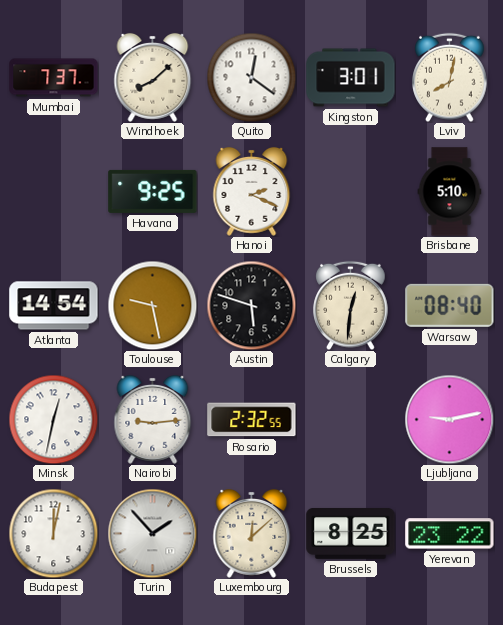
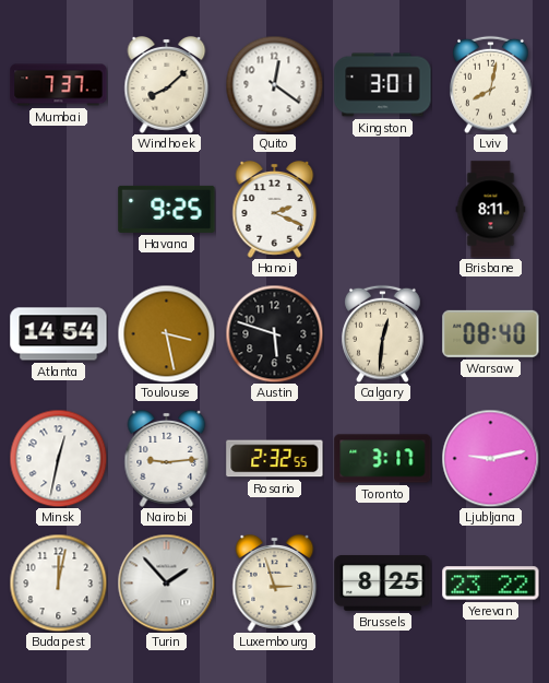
Brisbane: 5:10 -> 8:11
Toulouse: 9:28 -> 3:28
Toronto: none -> 3:17
Luxembourg: 12:08 -> 2:57
